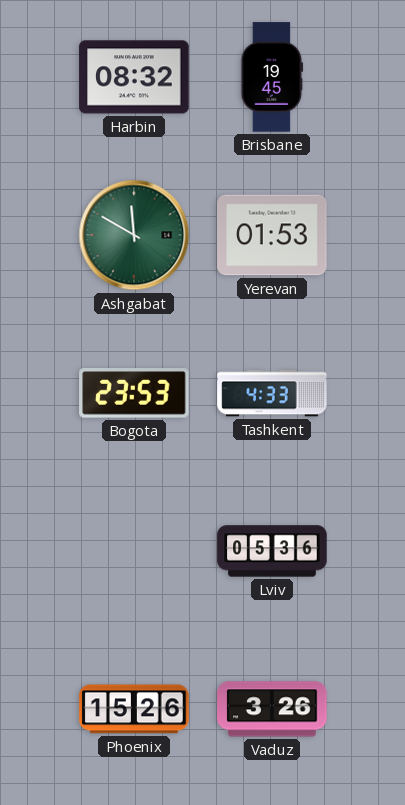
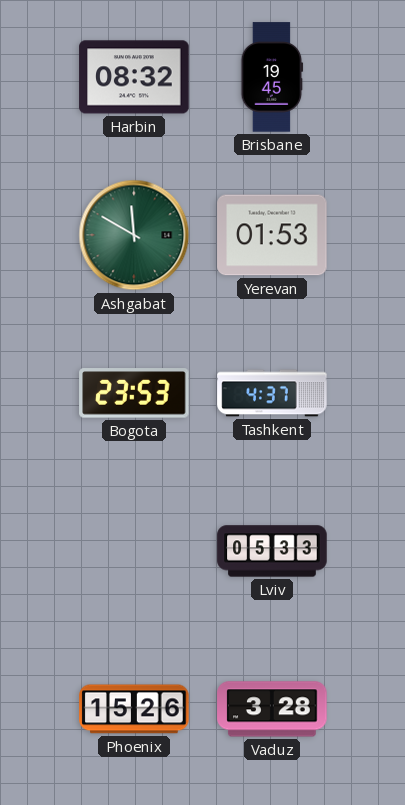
Tashkent: 4:33 -> 4:37
Lviv: 05:36 -> 05:33
Vaduz: 3:26 -> 3:28
